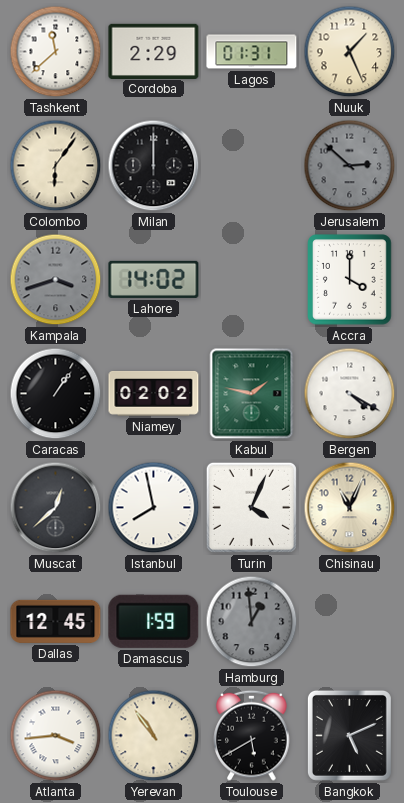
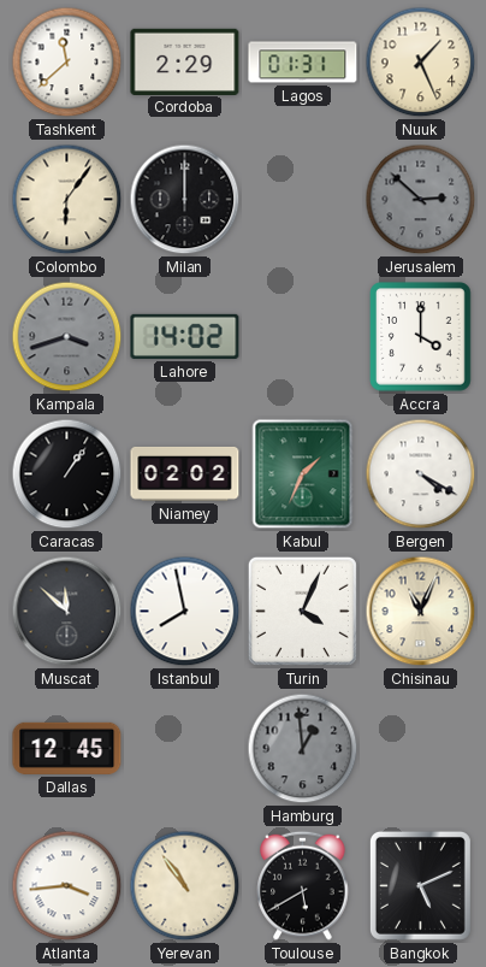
Kabul: 1:47 -> 1:34
Muscat: 12:38 -> 11:52
Damascus: 1:59 -> none
